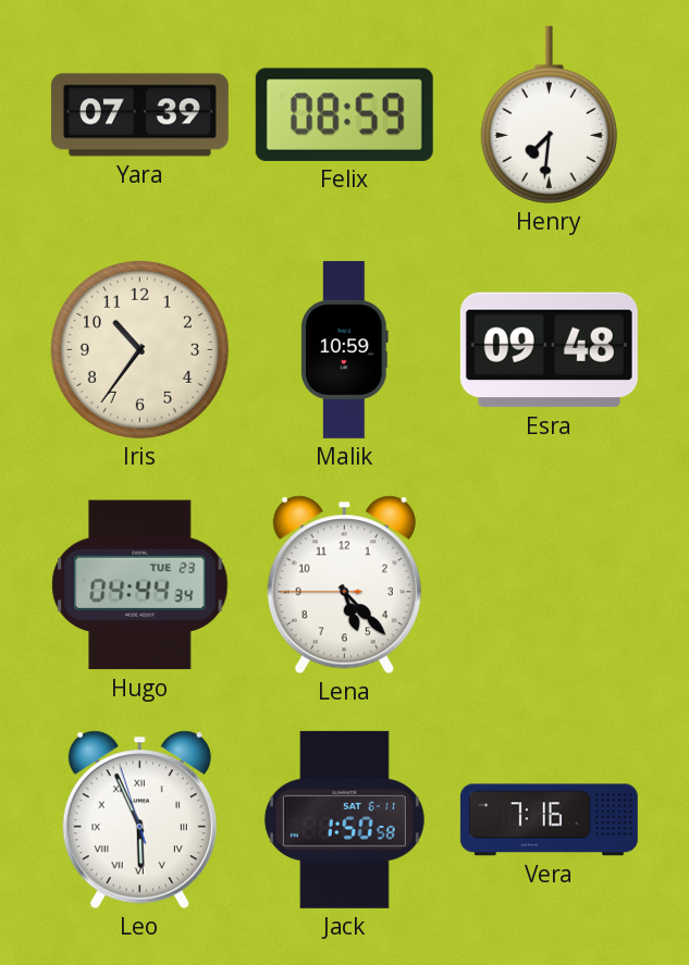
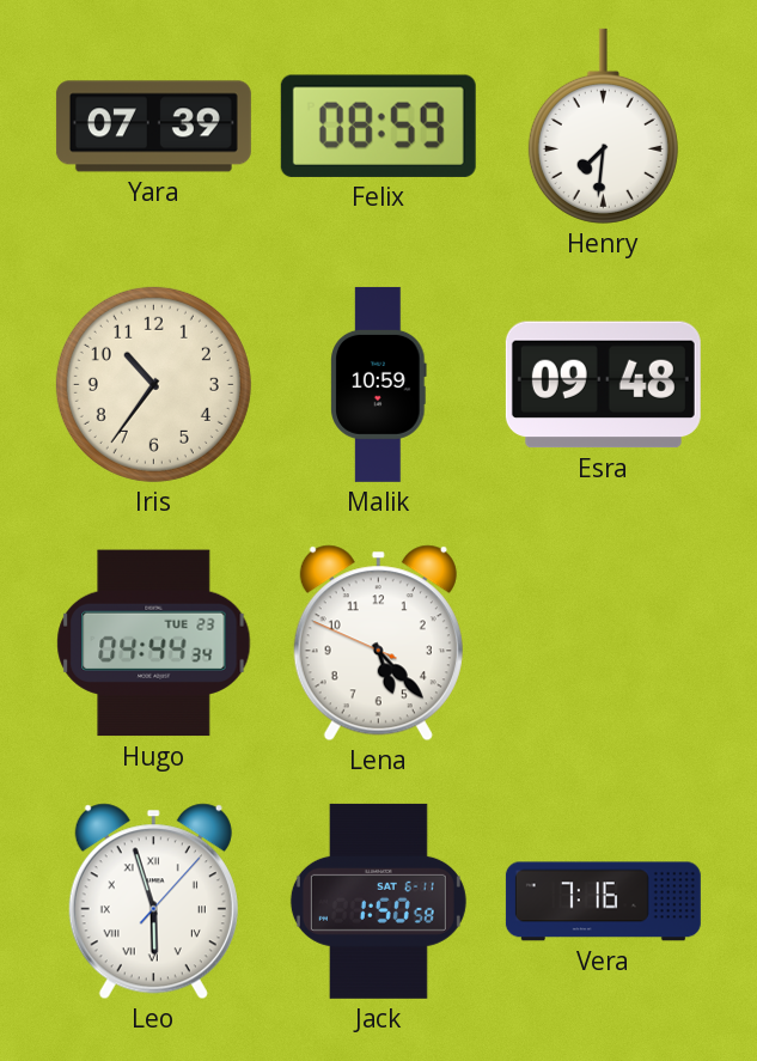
Lena: 5:22:45 -> 5:22:49
Leo: 5:55 -> 5:57
